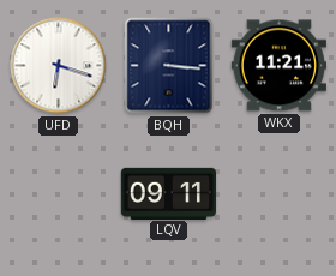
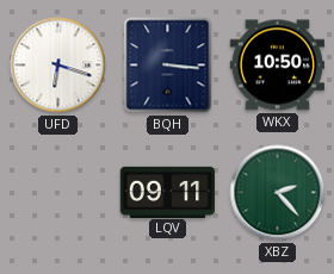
WKX: 11:21 -> 10:50
XBZ: none -> 2:23
